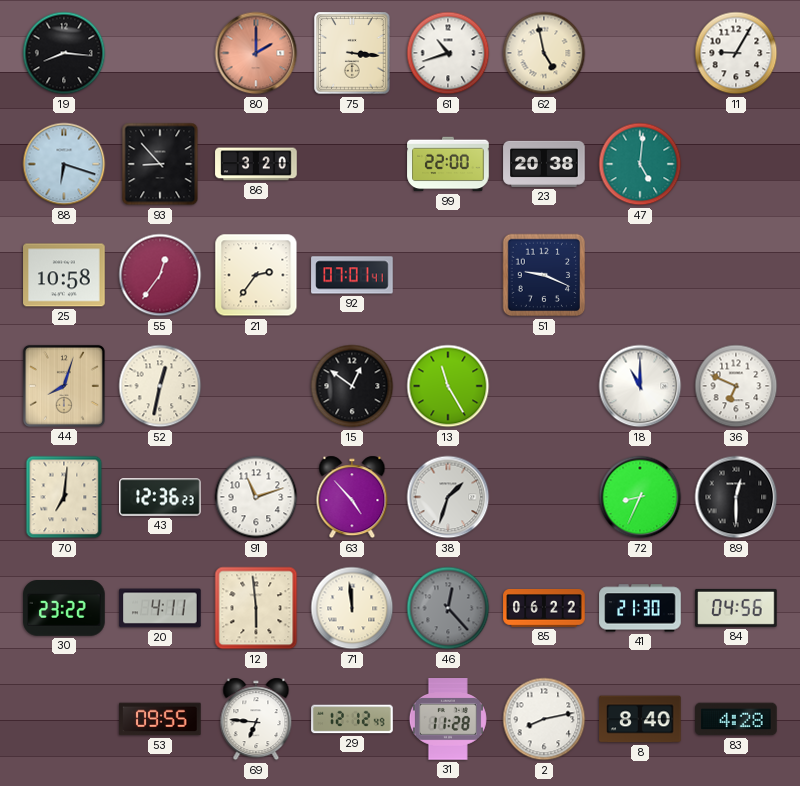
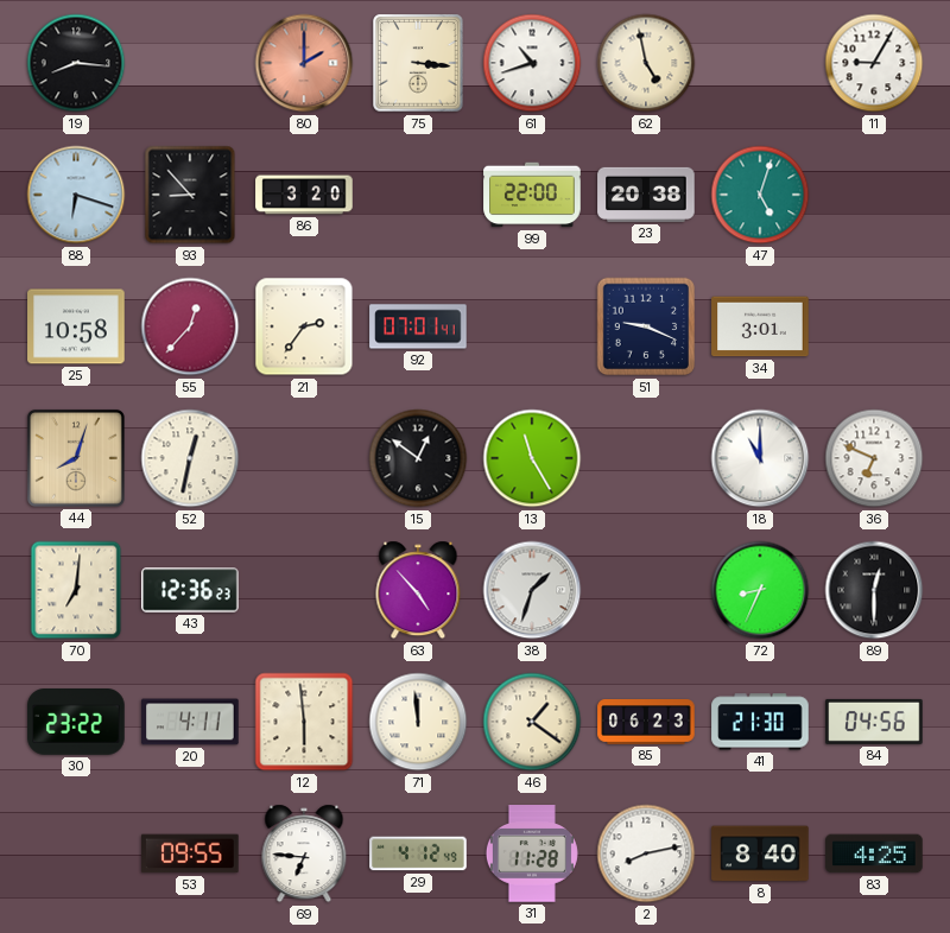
47: 5:01 -> 5:03
55: 12:36 -> 12:37
34: none -> 3:01
91: 11:12 -> none
46: 12:23 -> 1:21
46 dial: grey -> cream
85: 06:22 -> 06:23
29: 12:12 -> 4:12
83: 4:28 -> 4:25
